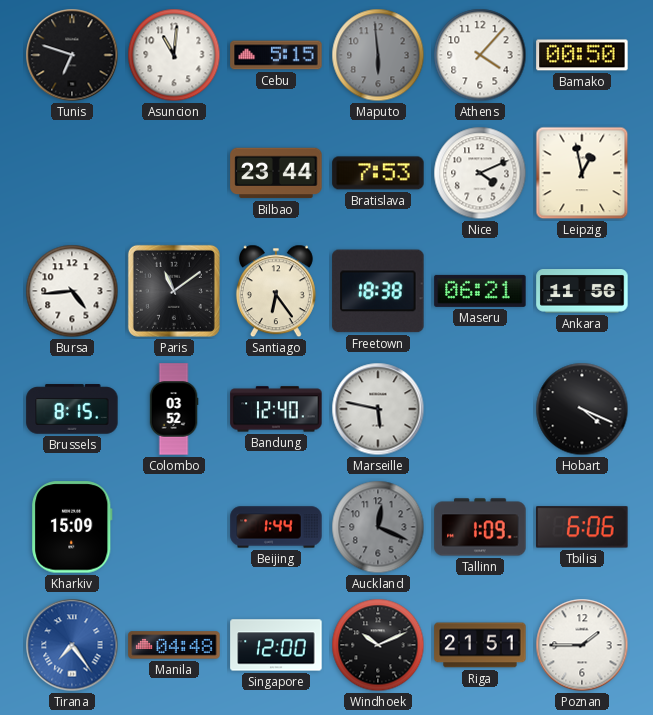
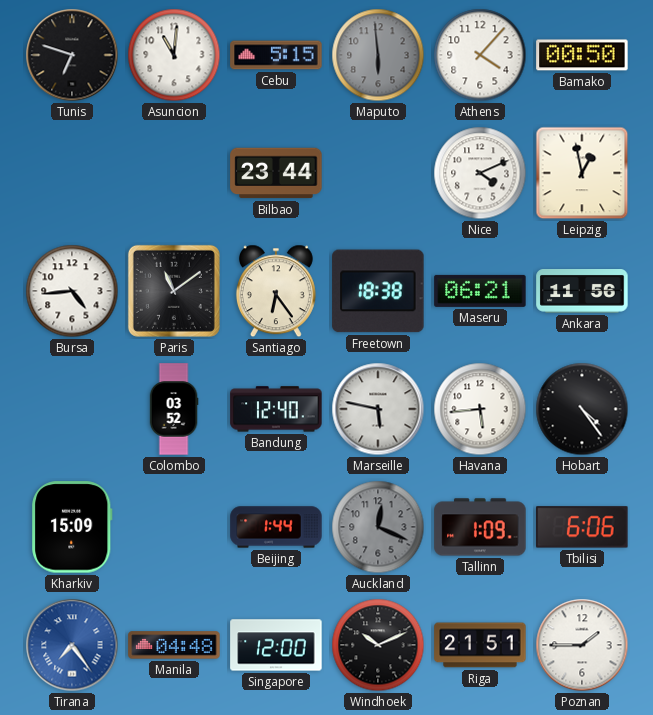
Bratislava: 7:53 -> none
Brussels: 8:15 -> none
Havana: none -> 5:44
Hobart: 4:19 -> 4:24
